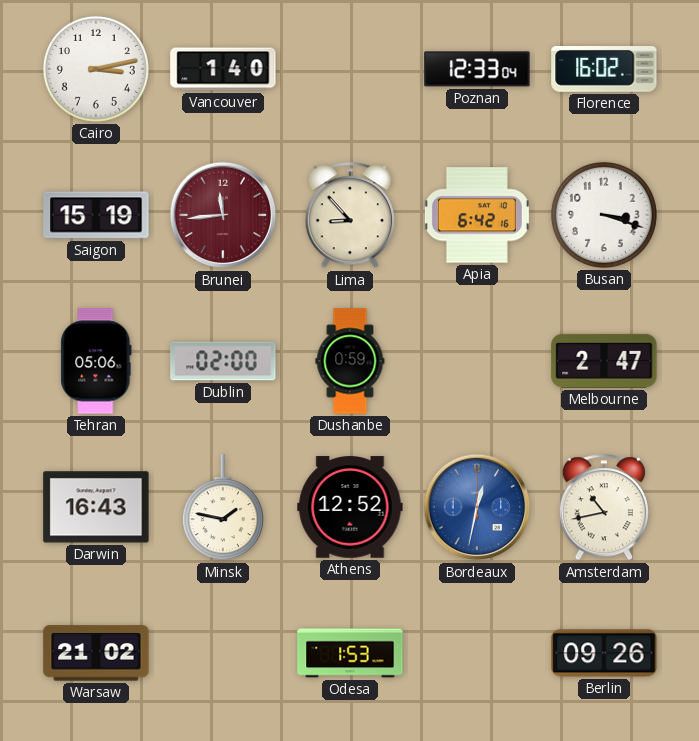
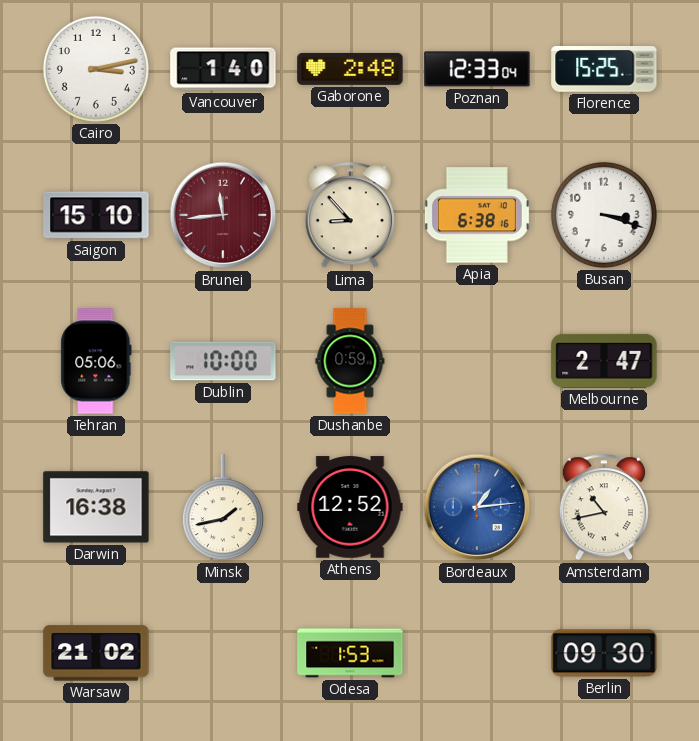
Gaborone: none -> 2:48
Florence: 16:02 -> 15:25
Saigon: 15:19 -> 15:10
Apia: 6:42 -> 6:38
Dublin: 02:00 -> 10:00
Darwin: 16:43 -> 16:38
Minsk: 1:47 -> 1:43
Bordeaux: 12:32 -> 1:14
Berlin: 09:26 -> 09:30
